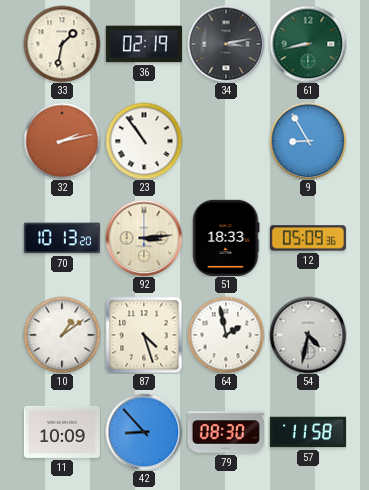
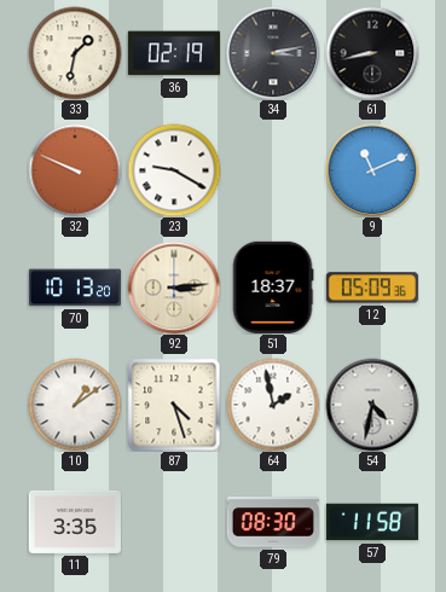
61 dial: green -> black
32: 2:13 -> 9:49
23: 10:54 -> 9:20
9: 8:55 -> 11:11
51: 18:33 -> 18:37
11: 10:09 -> 3:35
42: 8:53 -> none
